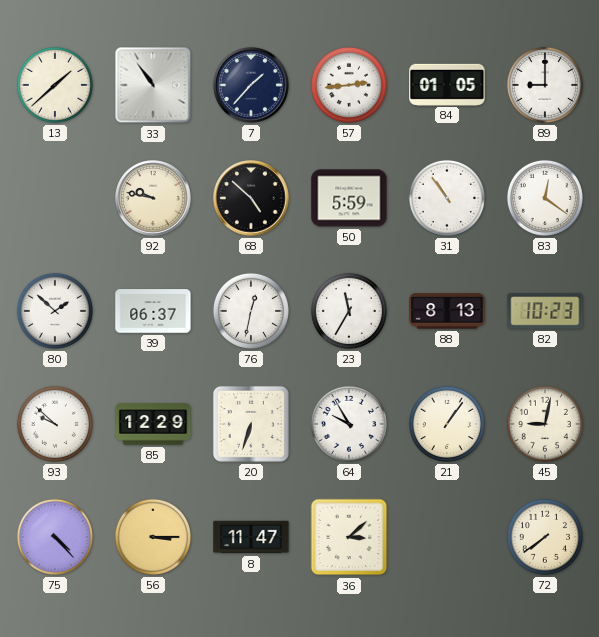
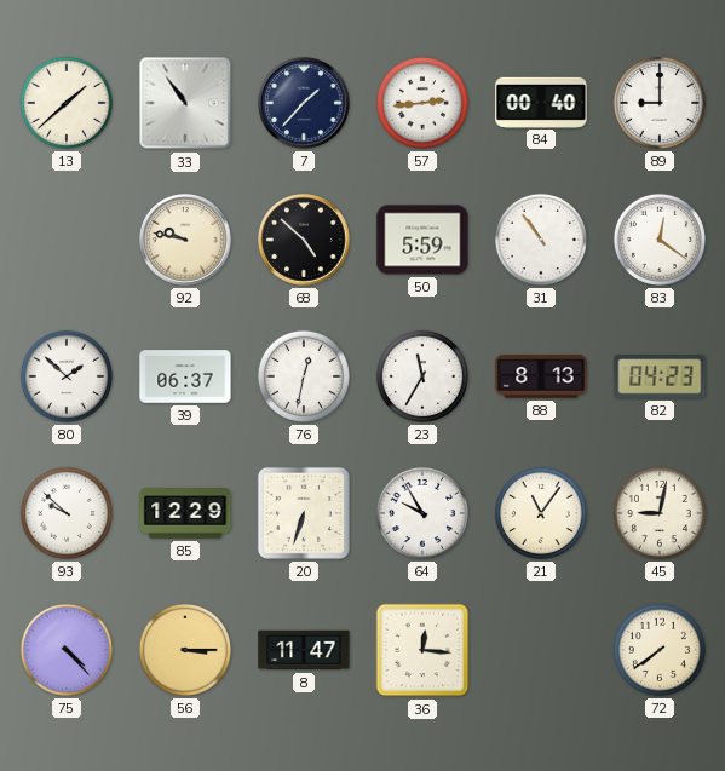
84: 01:05 -> 00:40
82: 10:23 -> 04:23
21: 1:06 -> 11:06
36: 3:08 -> 12:16
